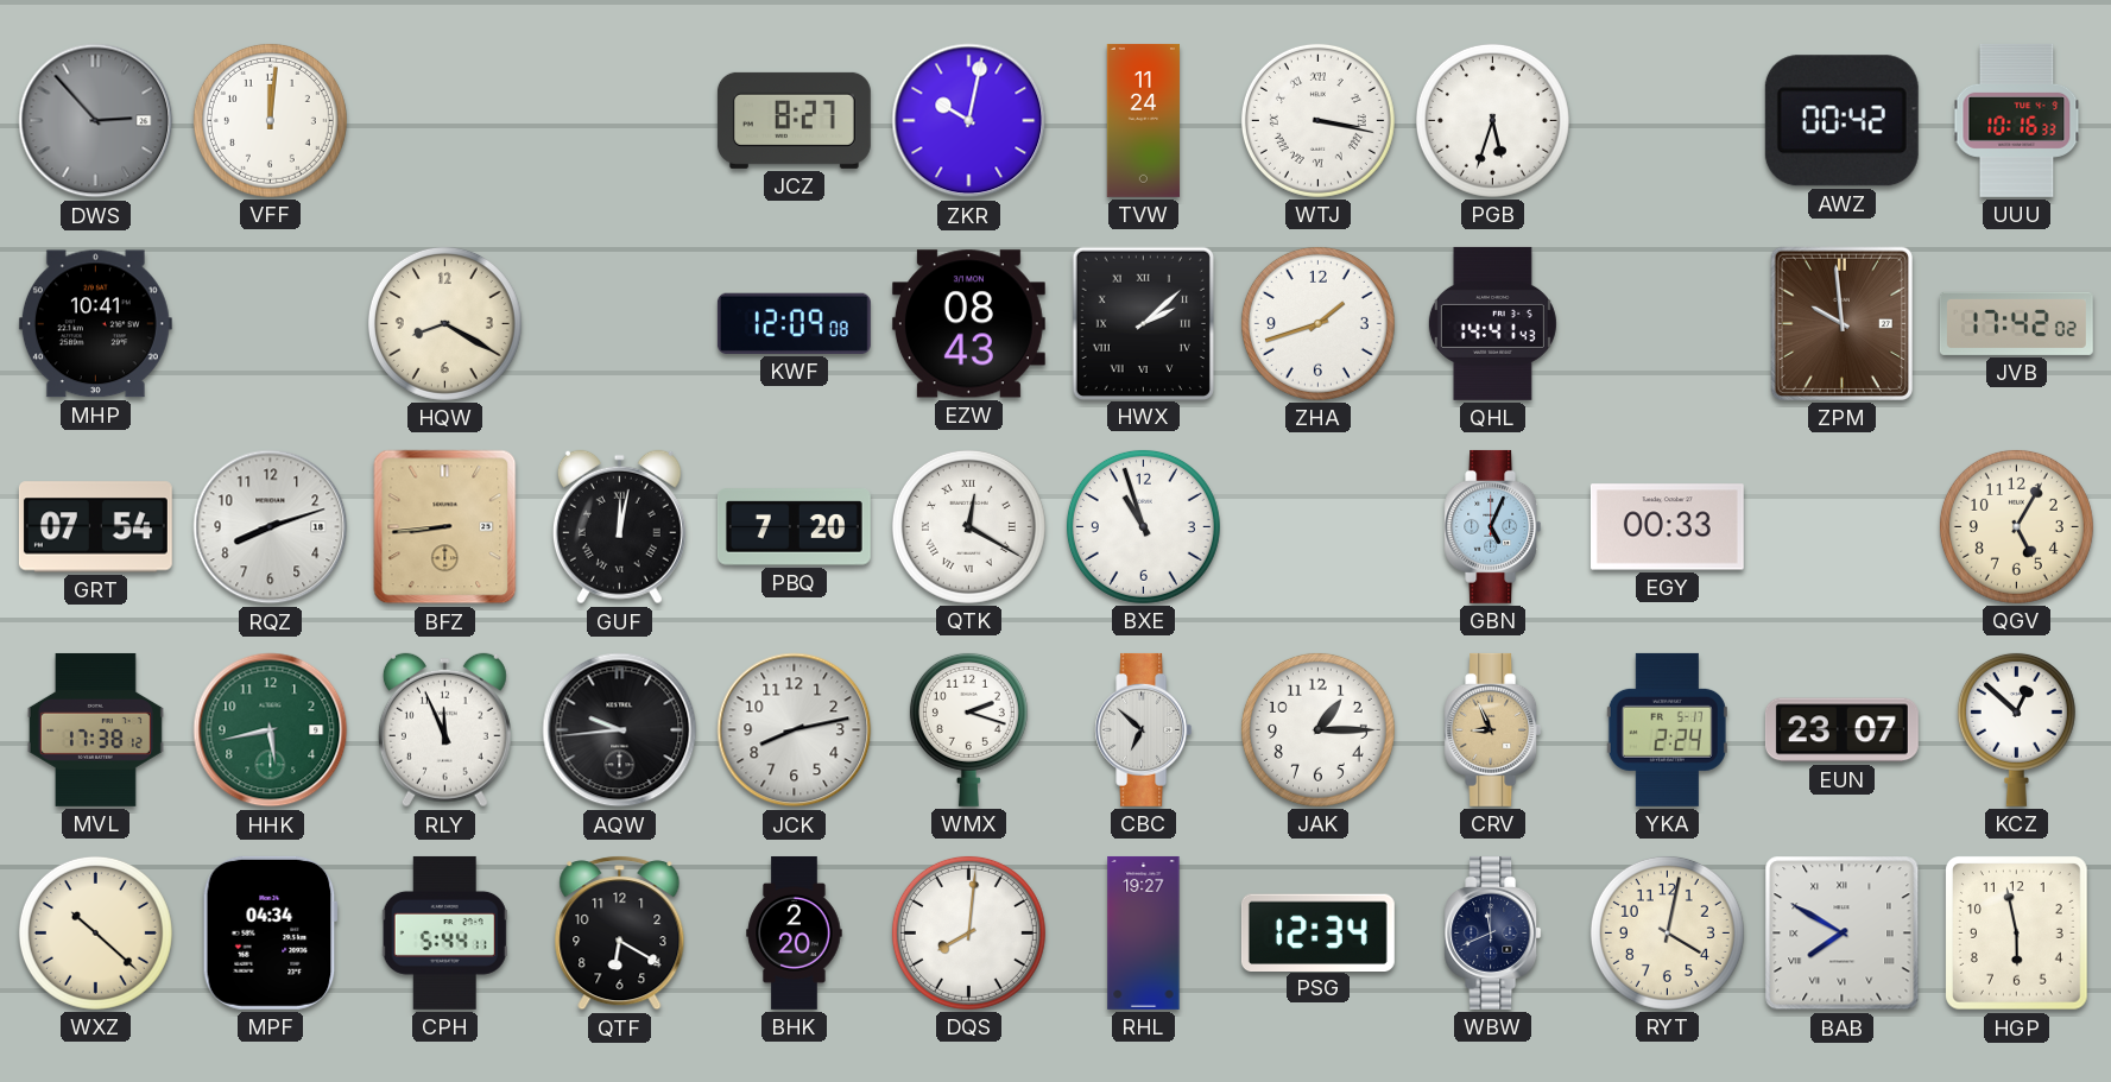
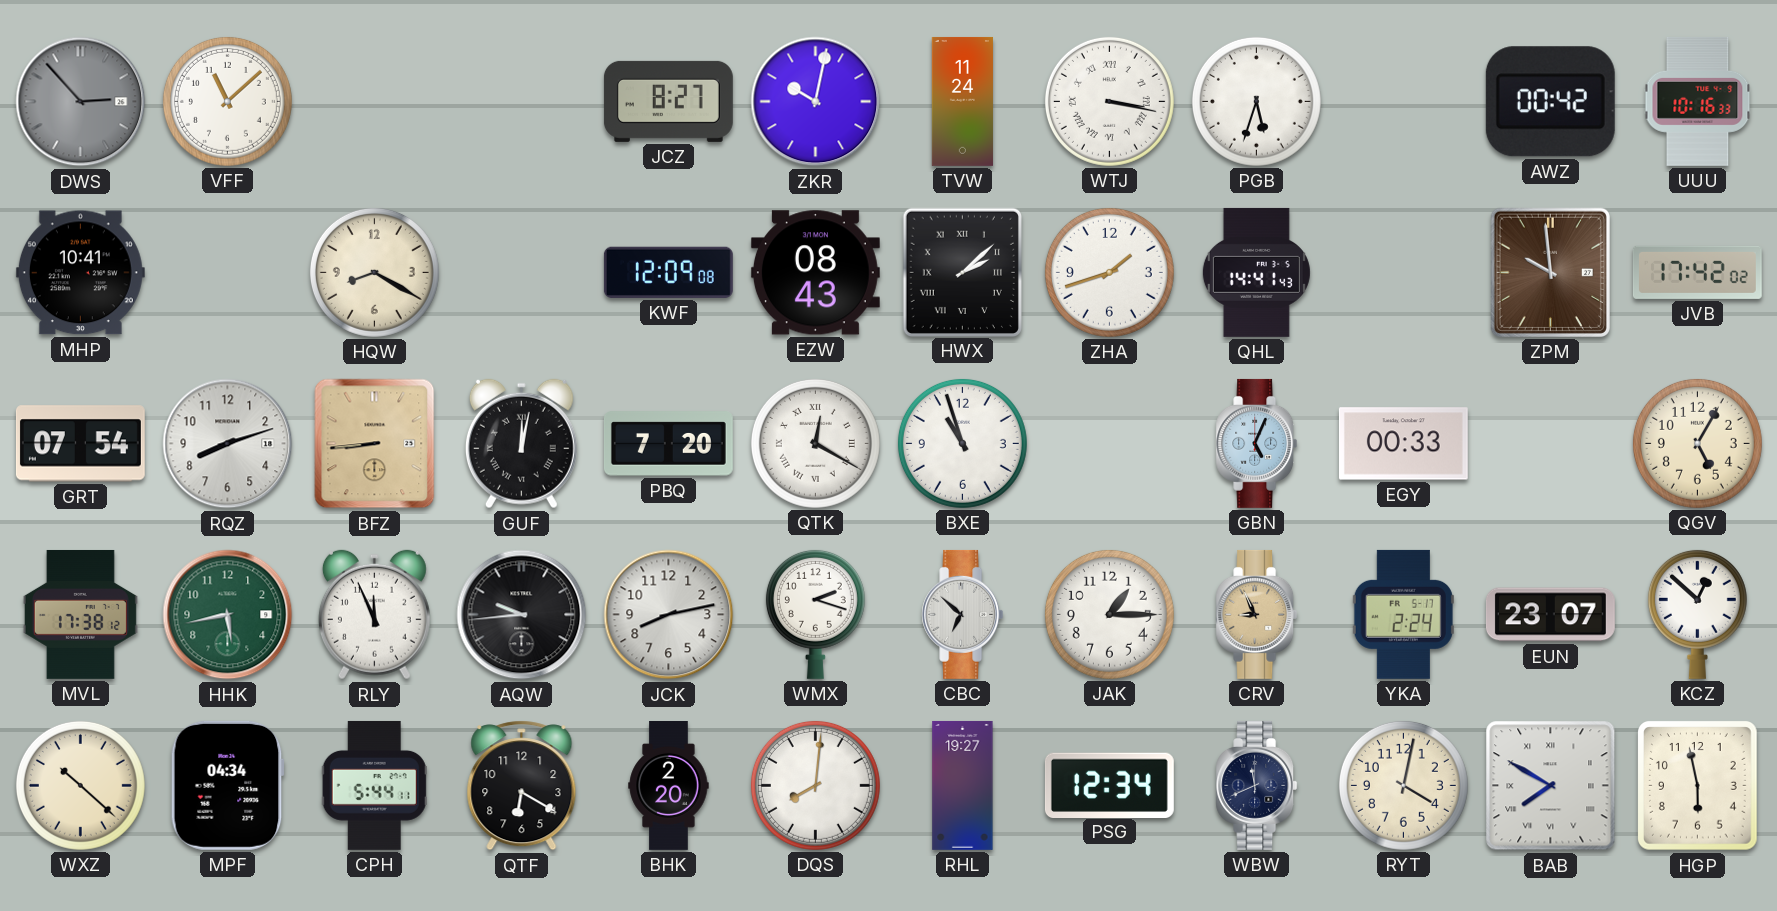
VFF: 12:01 -> 11:08
